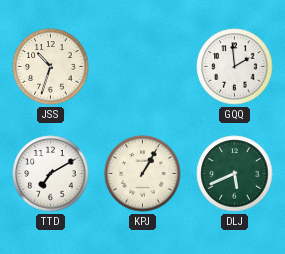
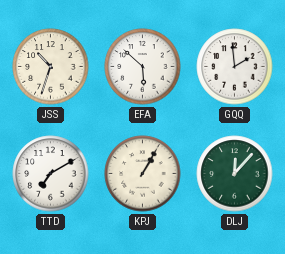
EFA: none -> 5:52
DLJ: 5:41 -> 12:07
